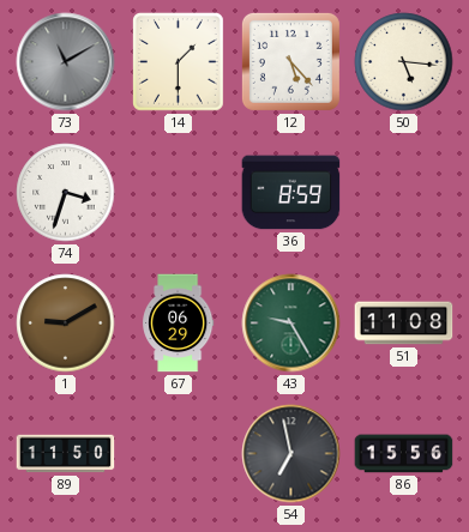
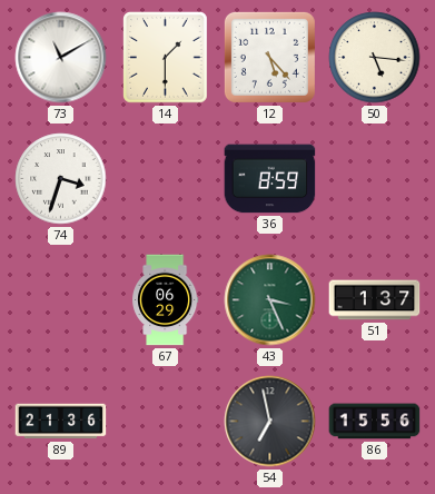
73 dial: grey -> white
1: 9:10 -> none
43: 9:25 -> 3:26
51: 11:08 -> 1:37
89: 11:50 -> 21:36
